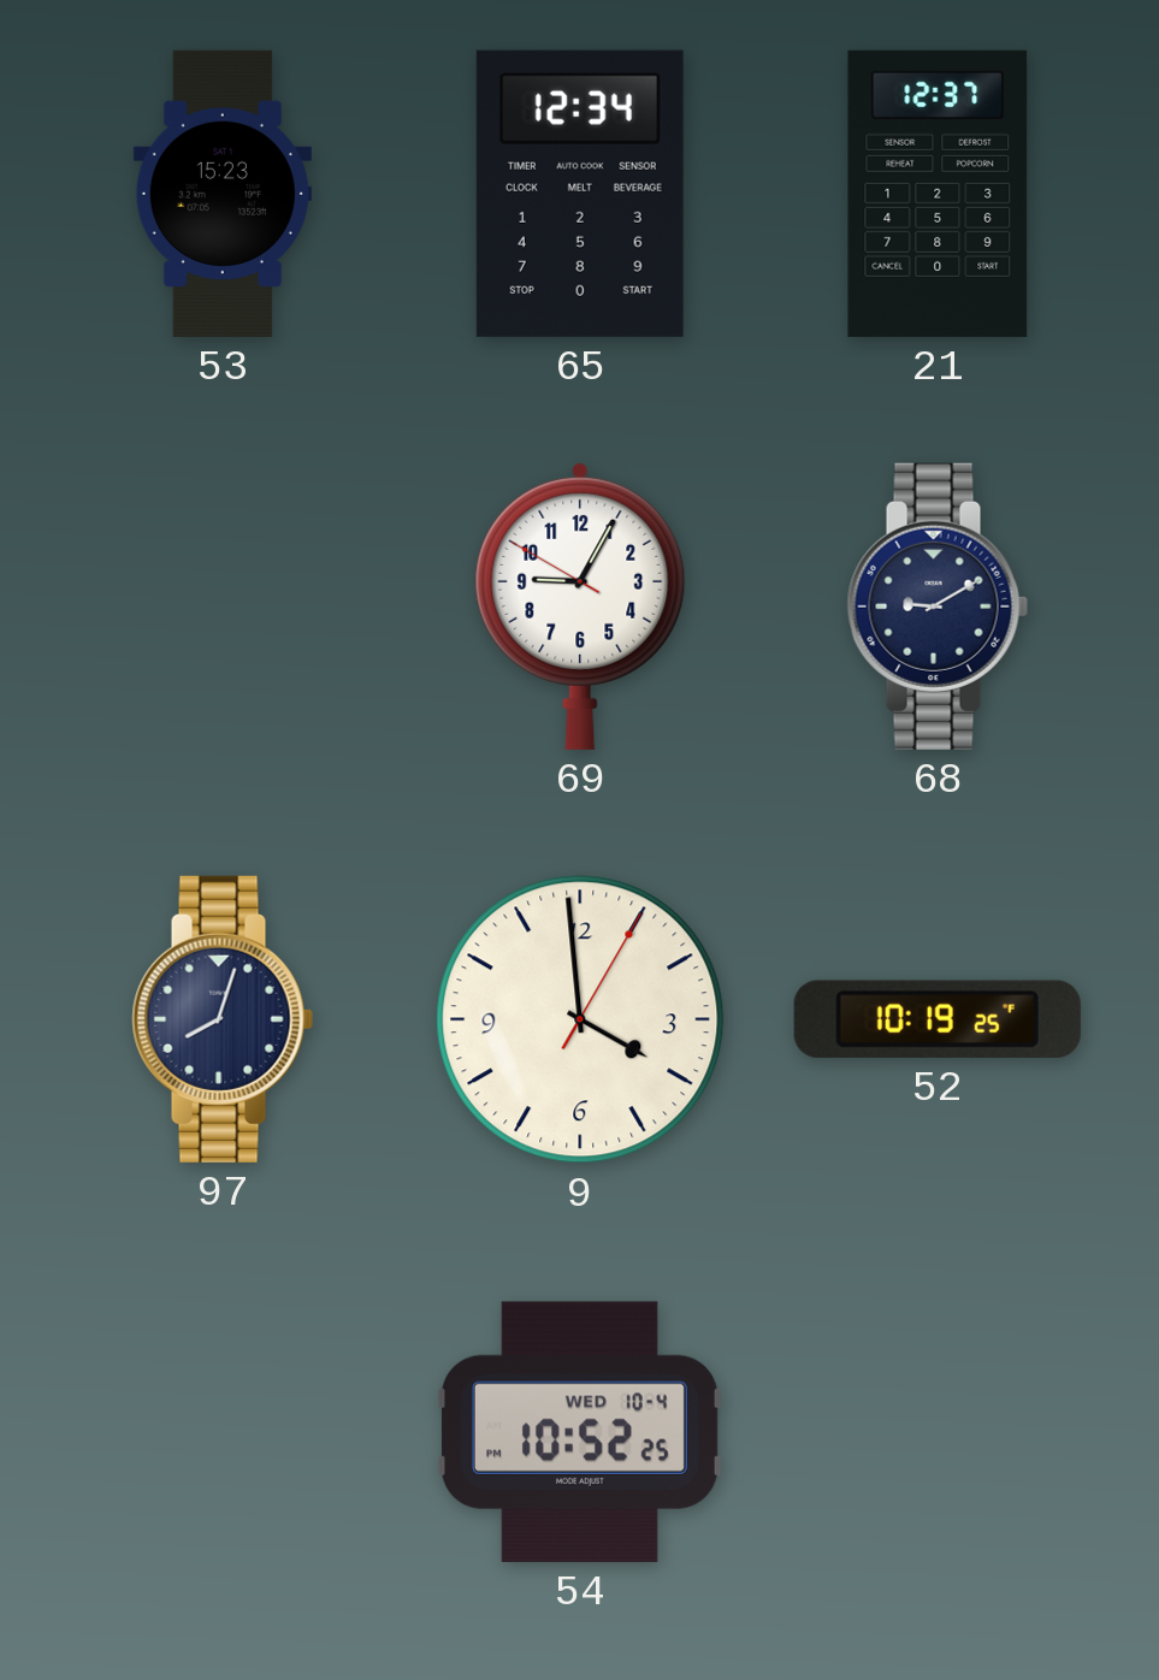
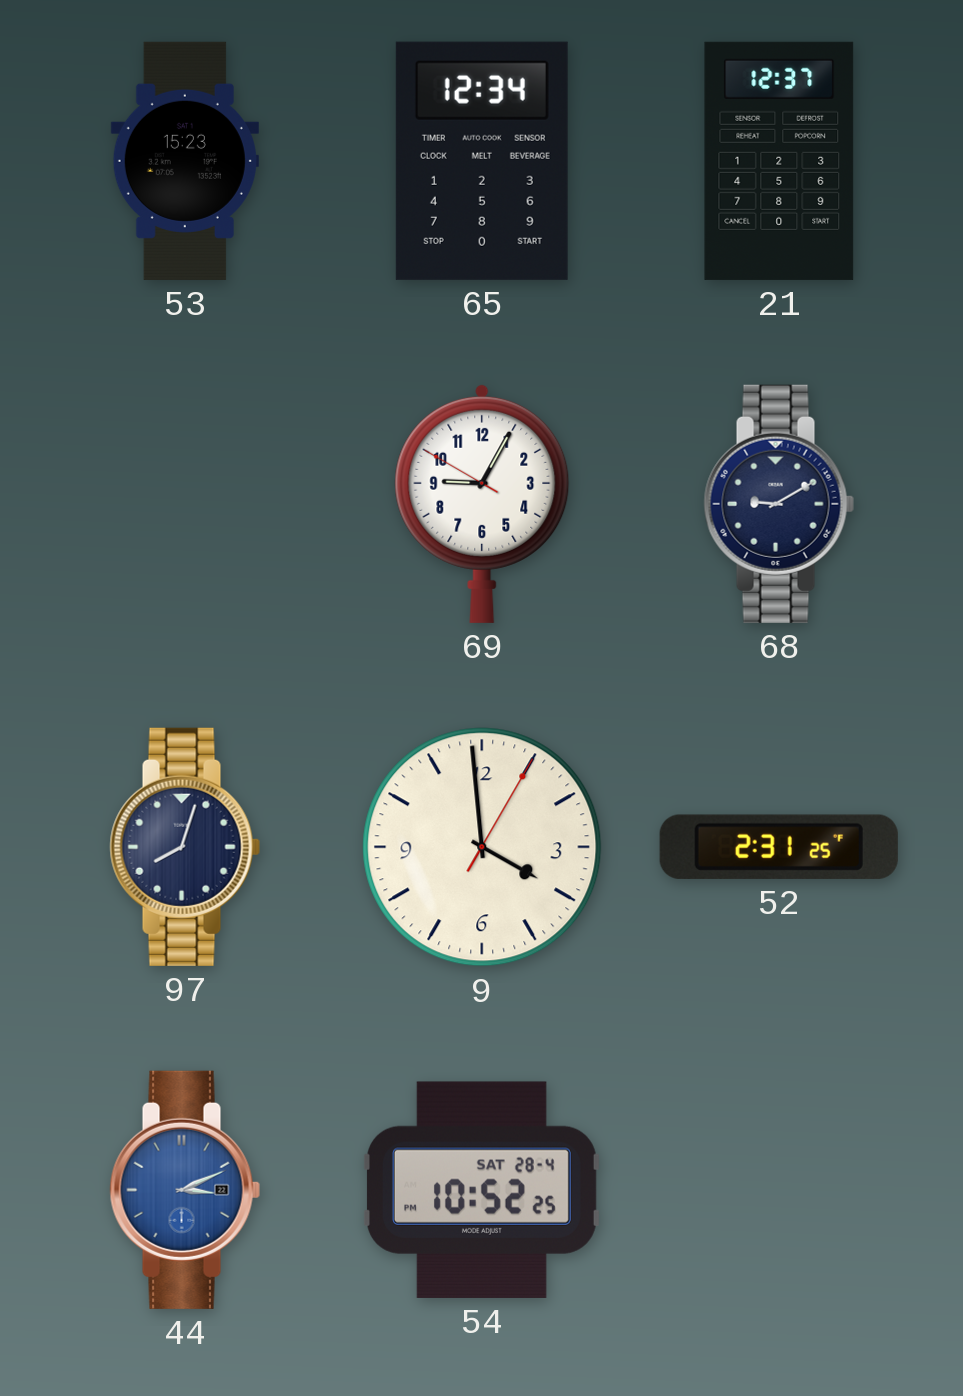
52: 10:19 -> 2:31
44: none -> 3:11
54 date: WED 10-4 -> SAT 28-4
